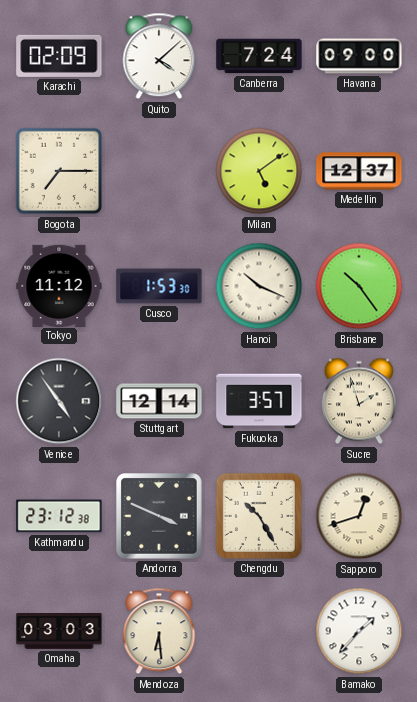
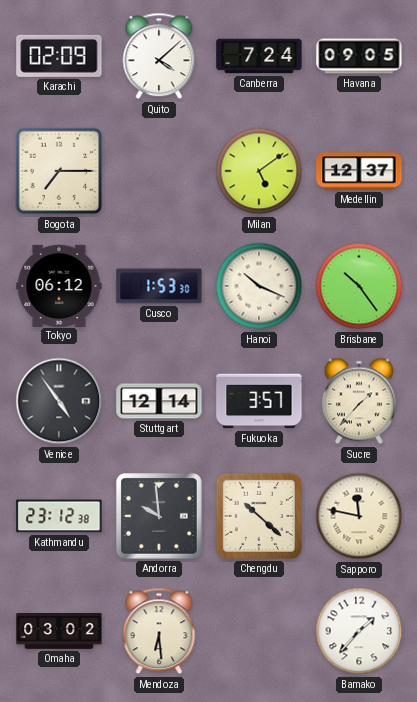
Havana: 09:00 -> 09:05
Tokyo: 11:12 -> 06:12
Sucre: 1:57 -> 1:37
Andorra: 3:49 -> 9:59
Chengdu: 10:25 -> 10:22
Sapporo: 12:42 -> 11:47
Omaha: 03:03 -> 03:02
